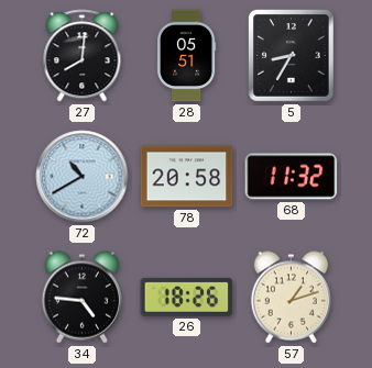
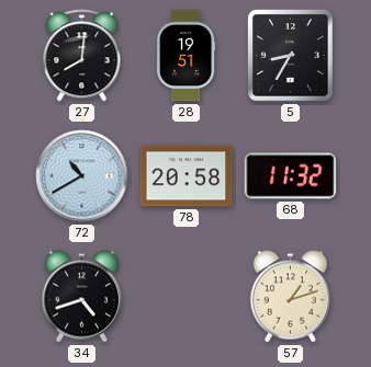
28: 05:51 -> 19:51
34: 4:46 -> 4:42
26: 18:26 -> none
